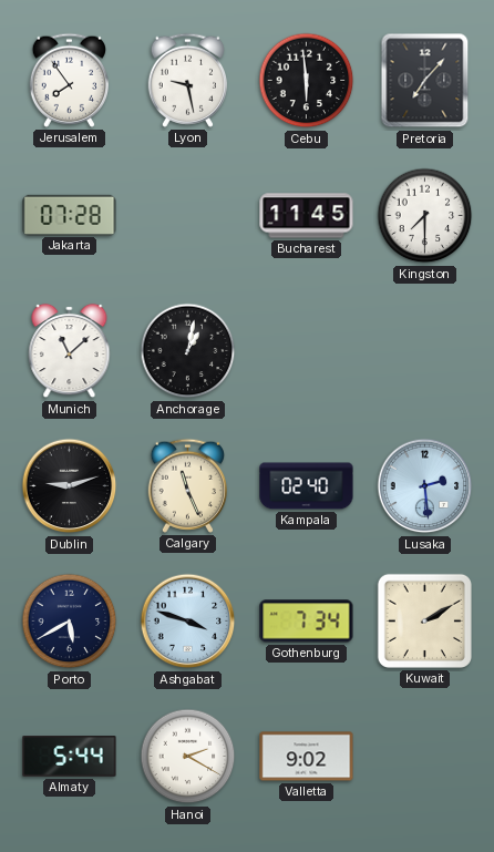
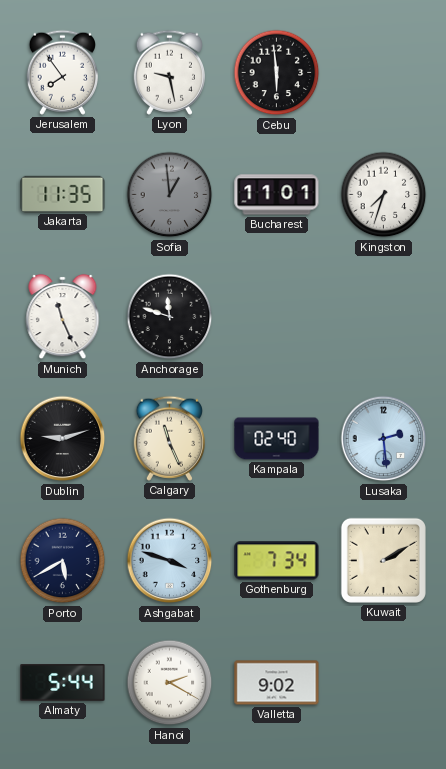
Pretoria: 7:07 -> none
Jakarta: 07:28 -> 11:35
Sofia: none -> 12:59
Bucharest: 11:45 -> 11:01
Kingston: 7:30 -> 7:33
Munich: 11:08 -> 11:26
Anchorage: 1:02 -> 11:48
